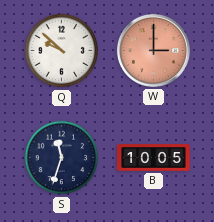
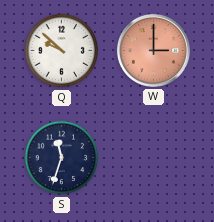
B: 10:05 -> none
